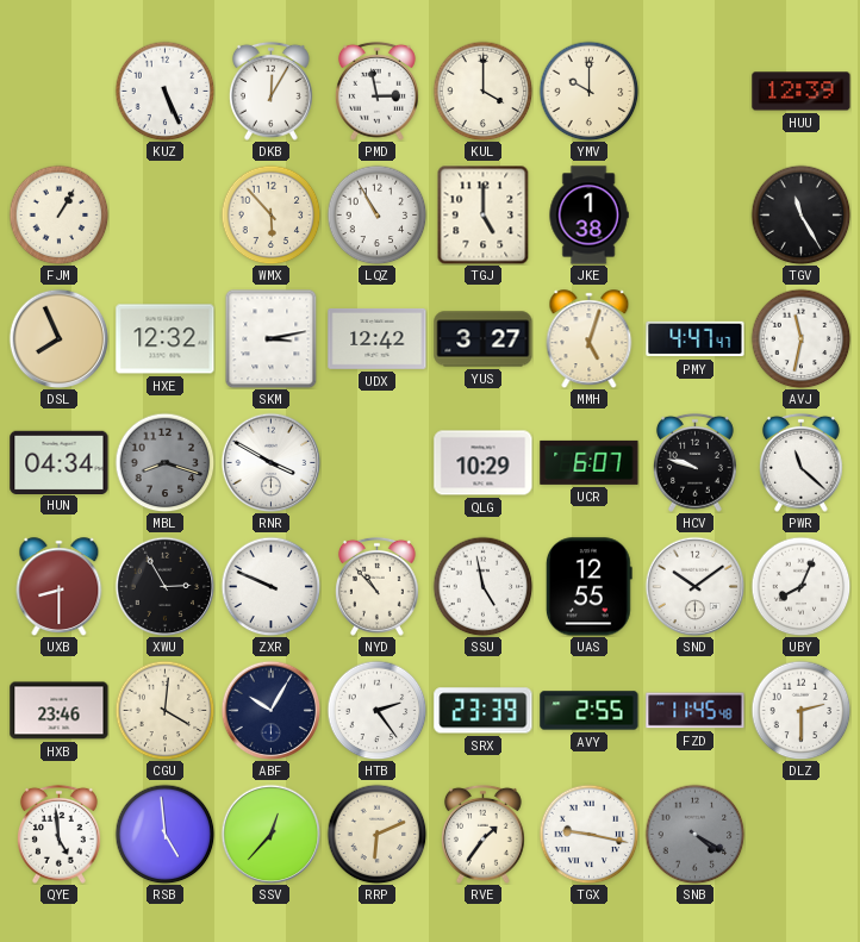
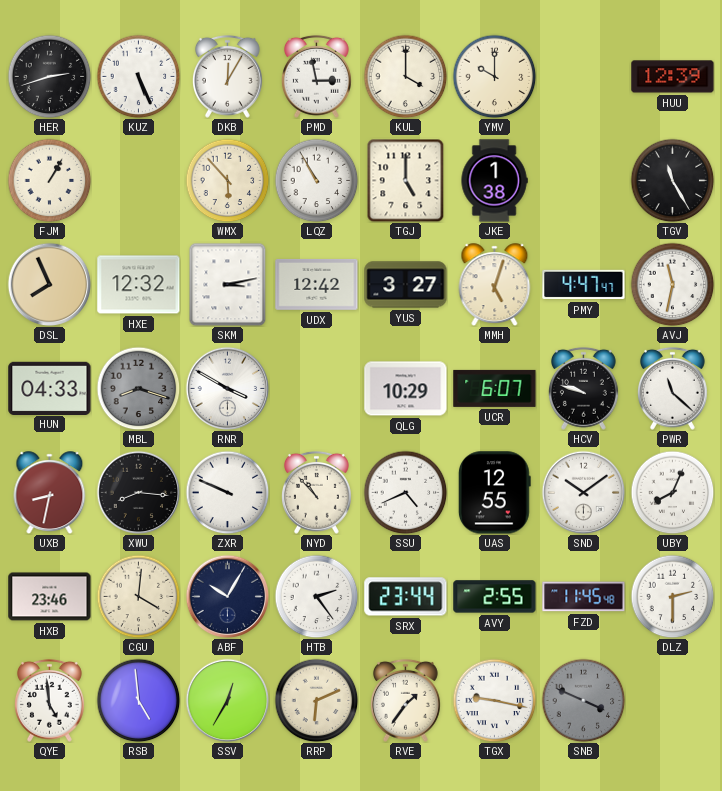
HER: none -> 2:42
HUN: 04:34 -> 04:33
UXB: 8:30 -> 8:32
XWU: 2:55 -> 8:16
SSU: 4:58 -> 4:41
SRX: 23:39 -> 23:44
SSV: 12:37 -> 12:35
SNB: 4:20 -> 3:49
